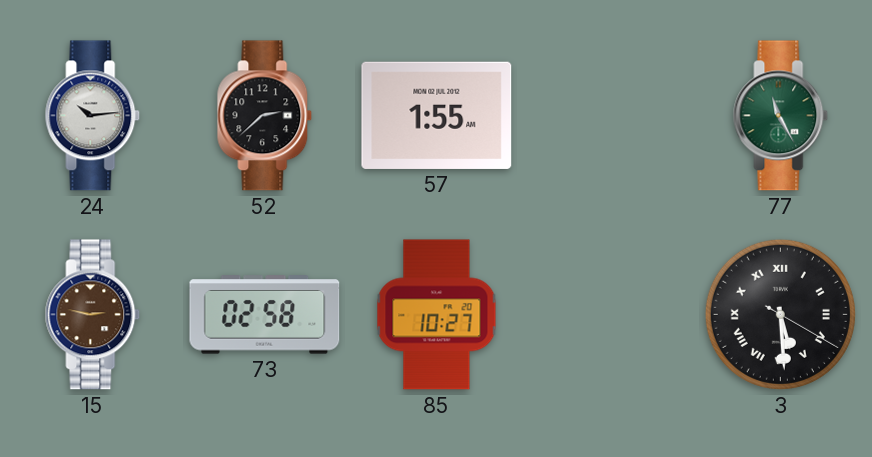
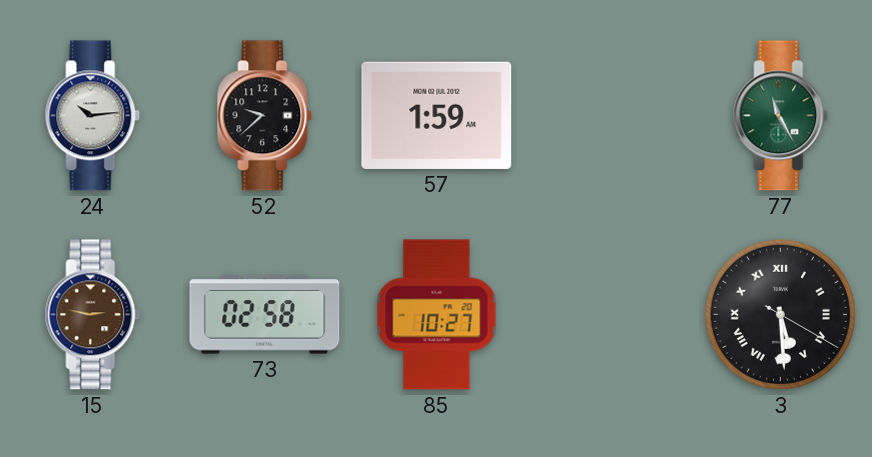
52: 2:38 -> 9:38
57: 1:55 -> 1:59
